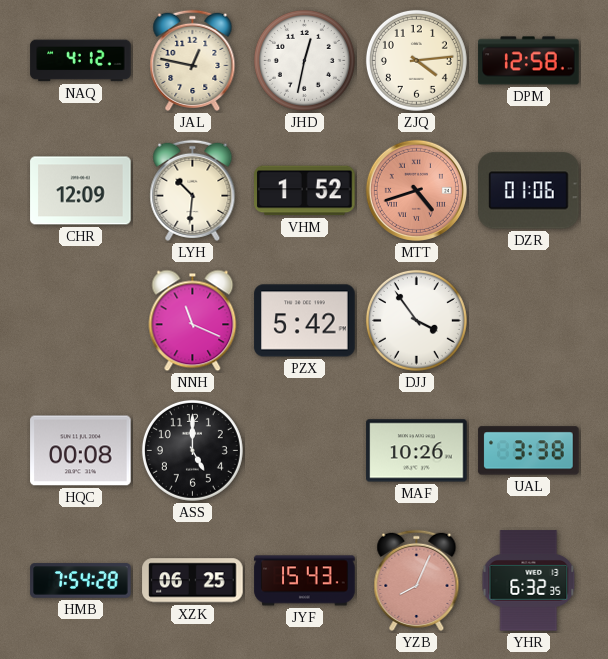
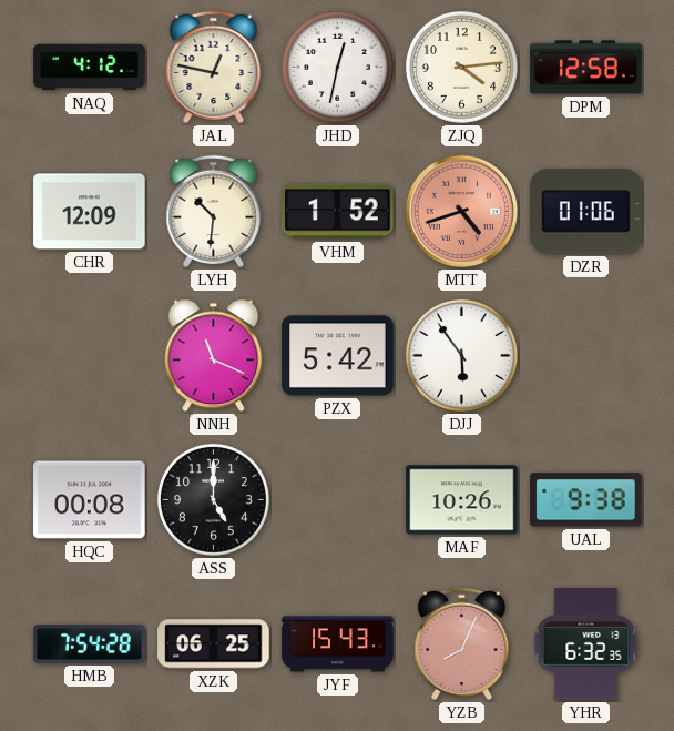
DJJ: 3:54 -> 5:54
UAL: 3:38 -> 9:38
